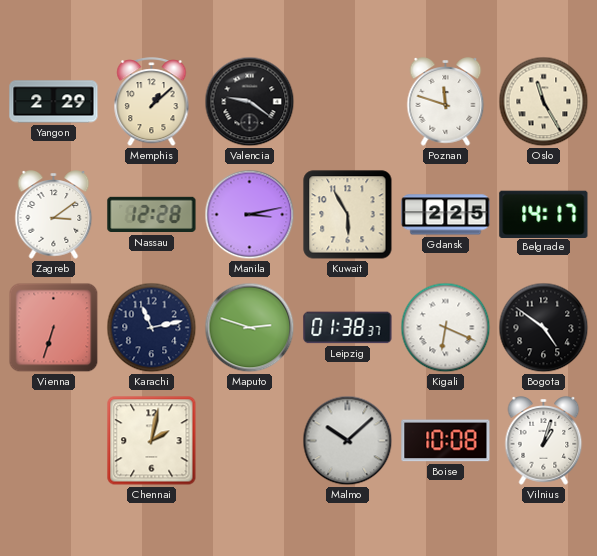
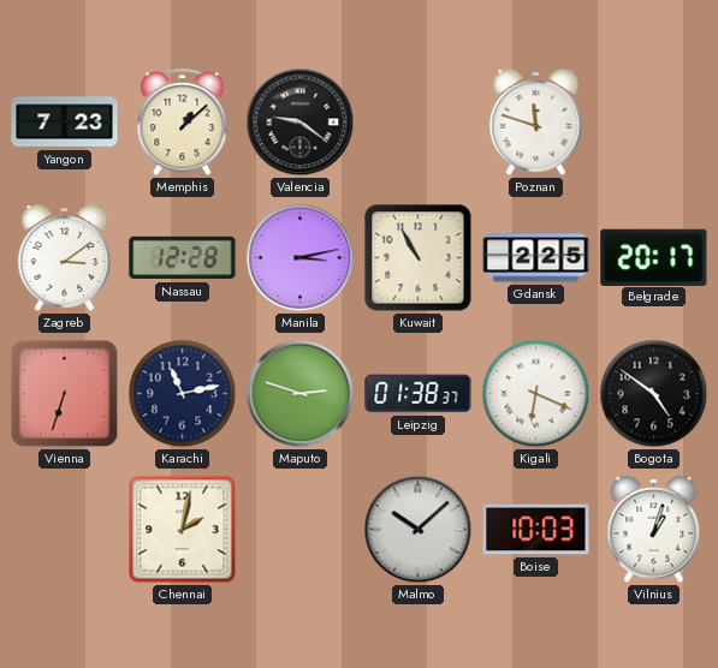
Yangon: 2:29 -> 7:23
Oslo: 11:25 -> none
Kuwait: 5:55 -> 10:55
Belgrade: 14:17 -> 20:17
Boise: 10:08 -> 10:03
